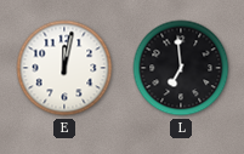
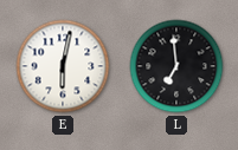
E: 12:02 -> 6:02
